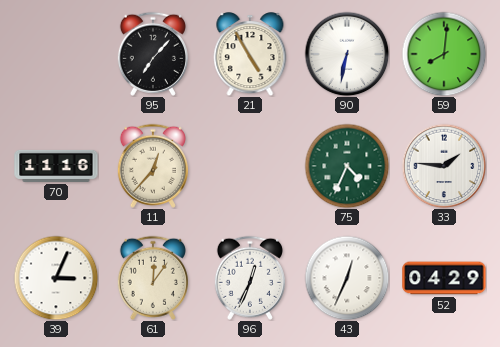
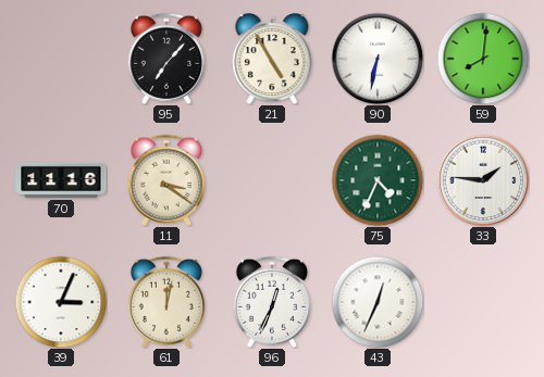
11: 12:37 -> 3:21
61: 12:06 -> 12:02
52: 04:29 -> none
